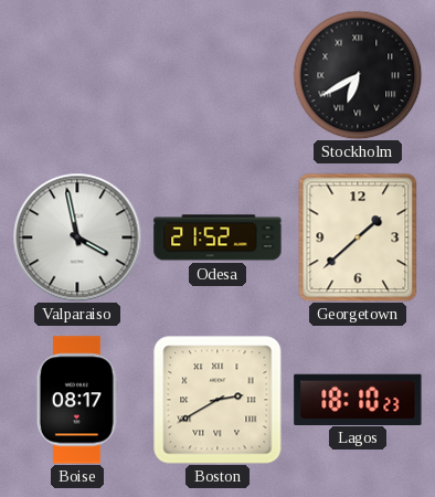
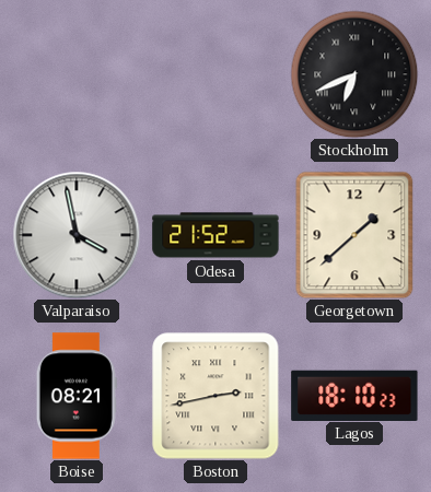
Stockholm: 6:40 -> 6:41
Boise: 08:17 -> 08:21
Boston: 2:40 -> 2:43
